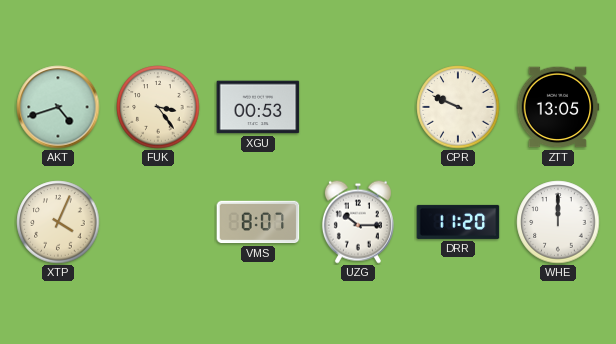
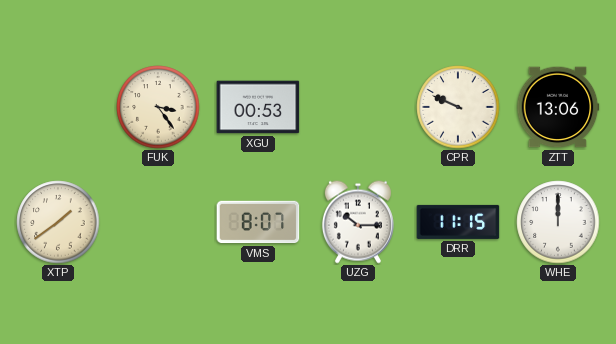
AKT: 4:42 -> none
ZTT: 13:05 -> 13:06
XTP: 4:04 -> 1:39
DRR: 11:20 -> 11:15
